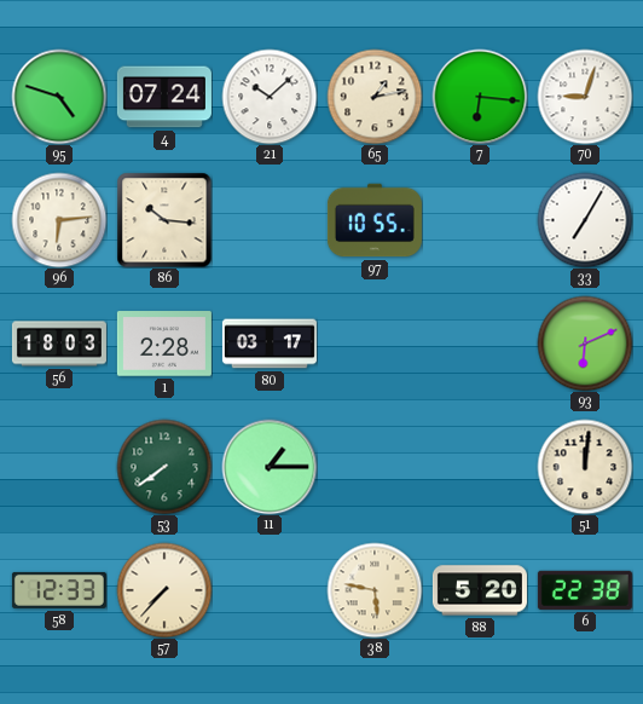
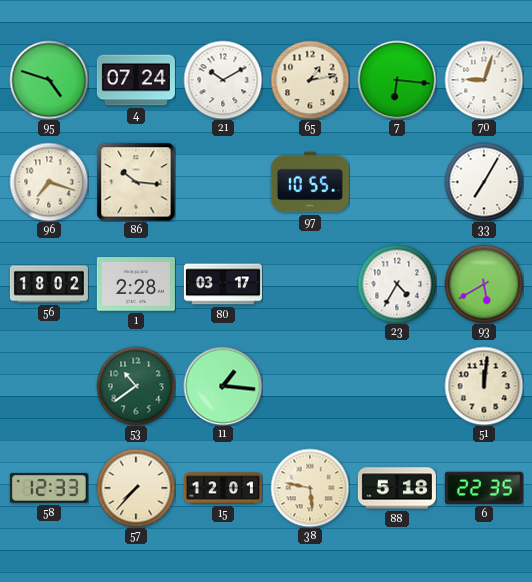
21: 10:08 -> 10:10
96: 6:14 -> 7:18
56: 18:03 -> 18:02
23: none -> 4:35
93: 6:11 -> 5:40
53: 7:39 -> 10:39
11: 1:15 -> 1:16
15: none -> 12:01
88: 5:20 -> 5:18
6: 22:38 -> 22:35
